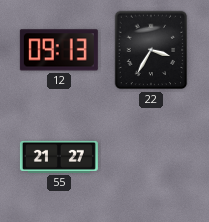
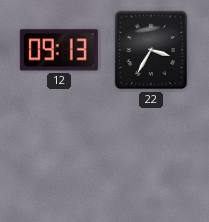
55: 21:27 -> none
